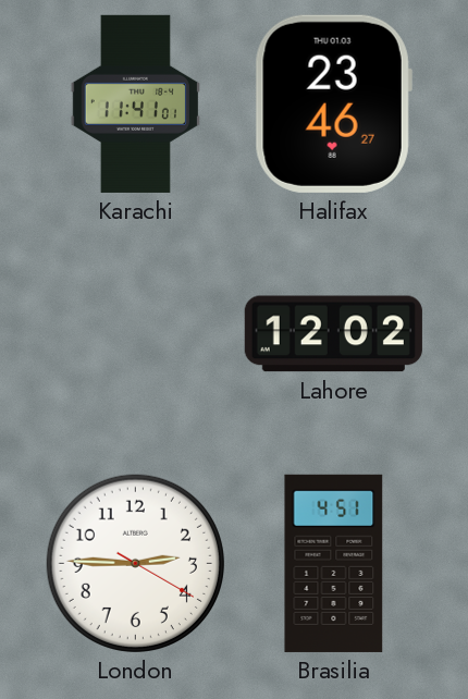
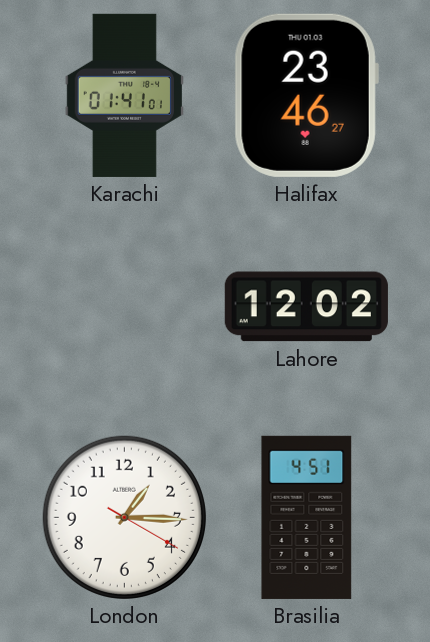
Karachi: 11:41 -> 01:41
London: 2:45 -> 1:15
